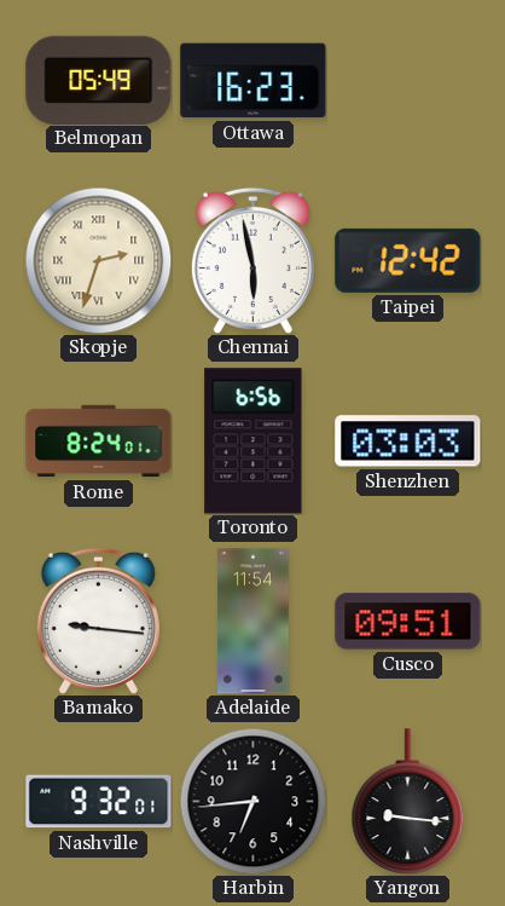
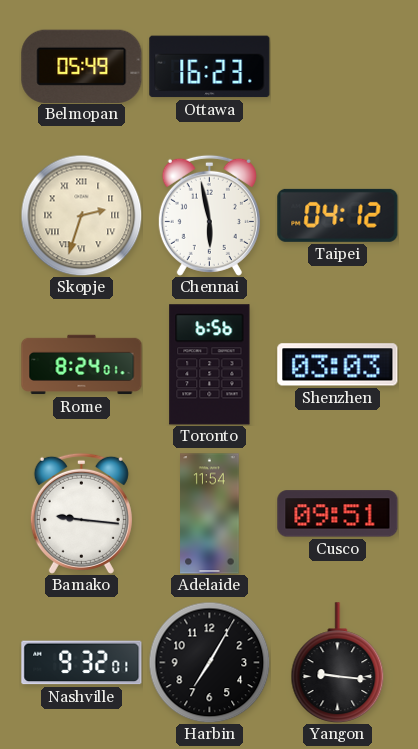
Taipei: 12:42 -> 04:12
Harbin: 6:44 -> 7:05
